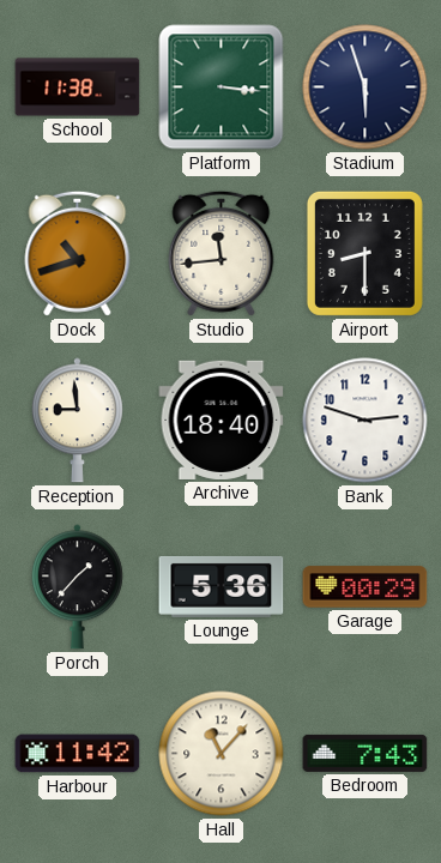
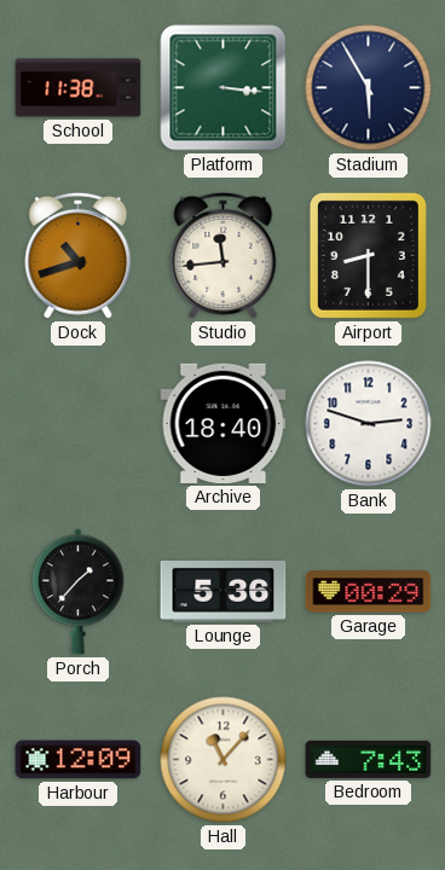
Stadium: 5:57 -> 5:55
Reception: 8:59 -> none
Harbour: 11:42 -> 12:09
